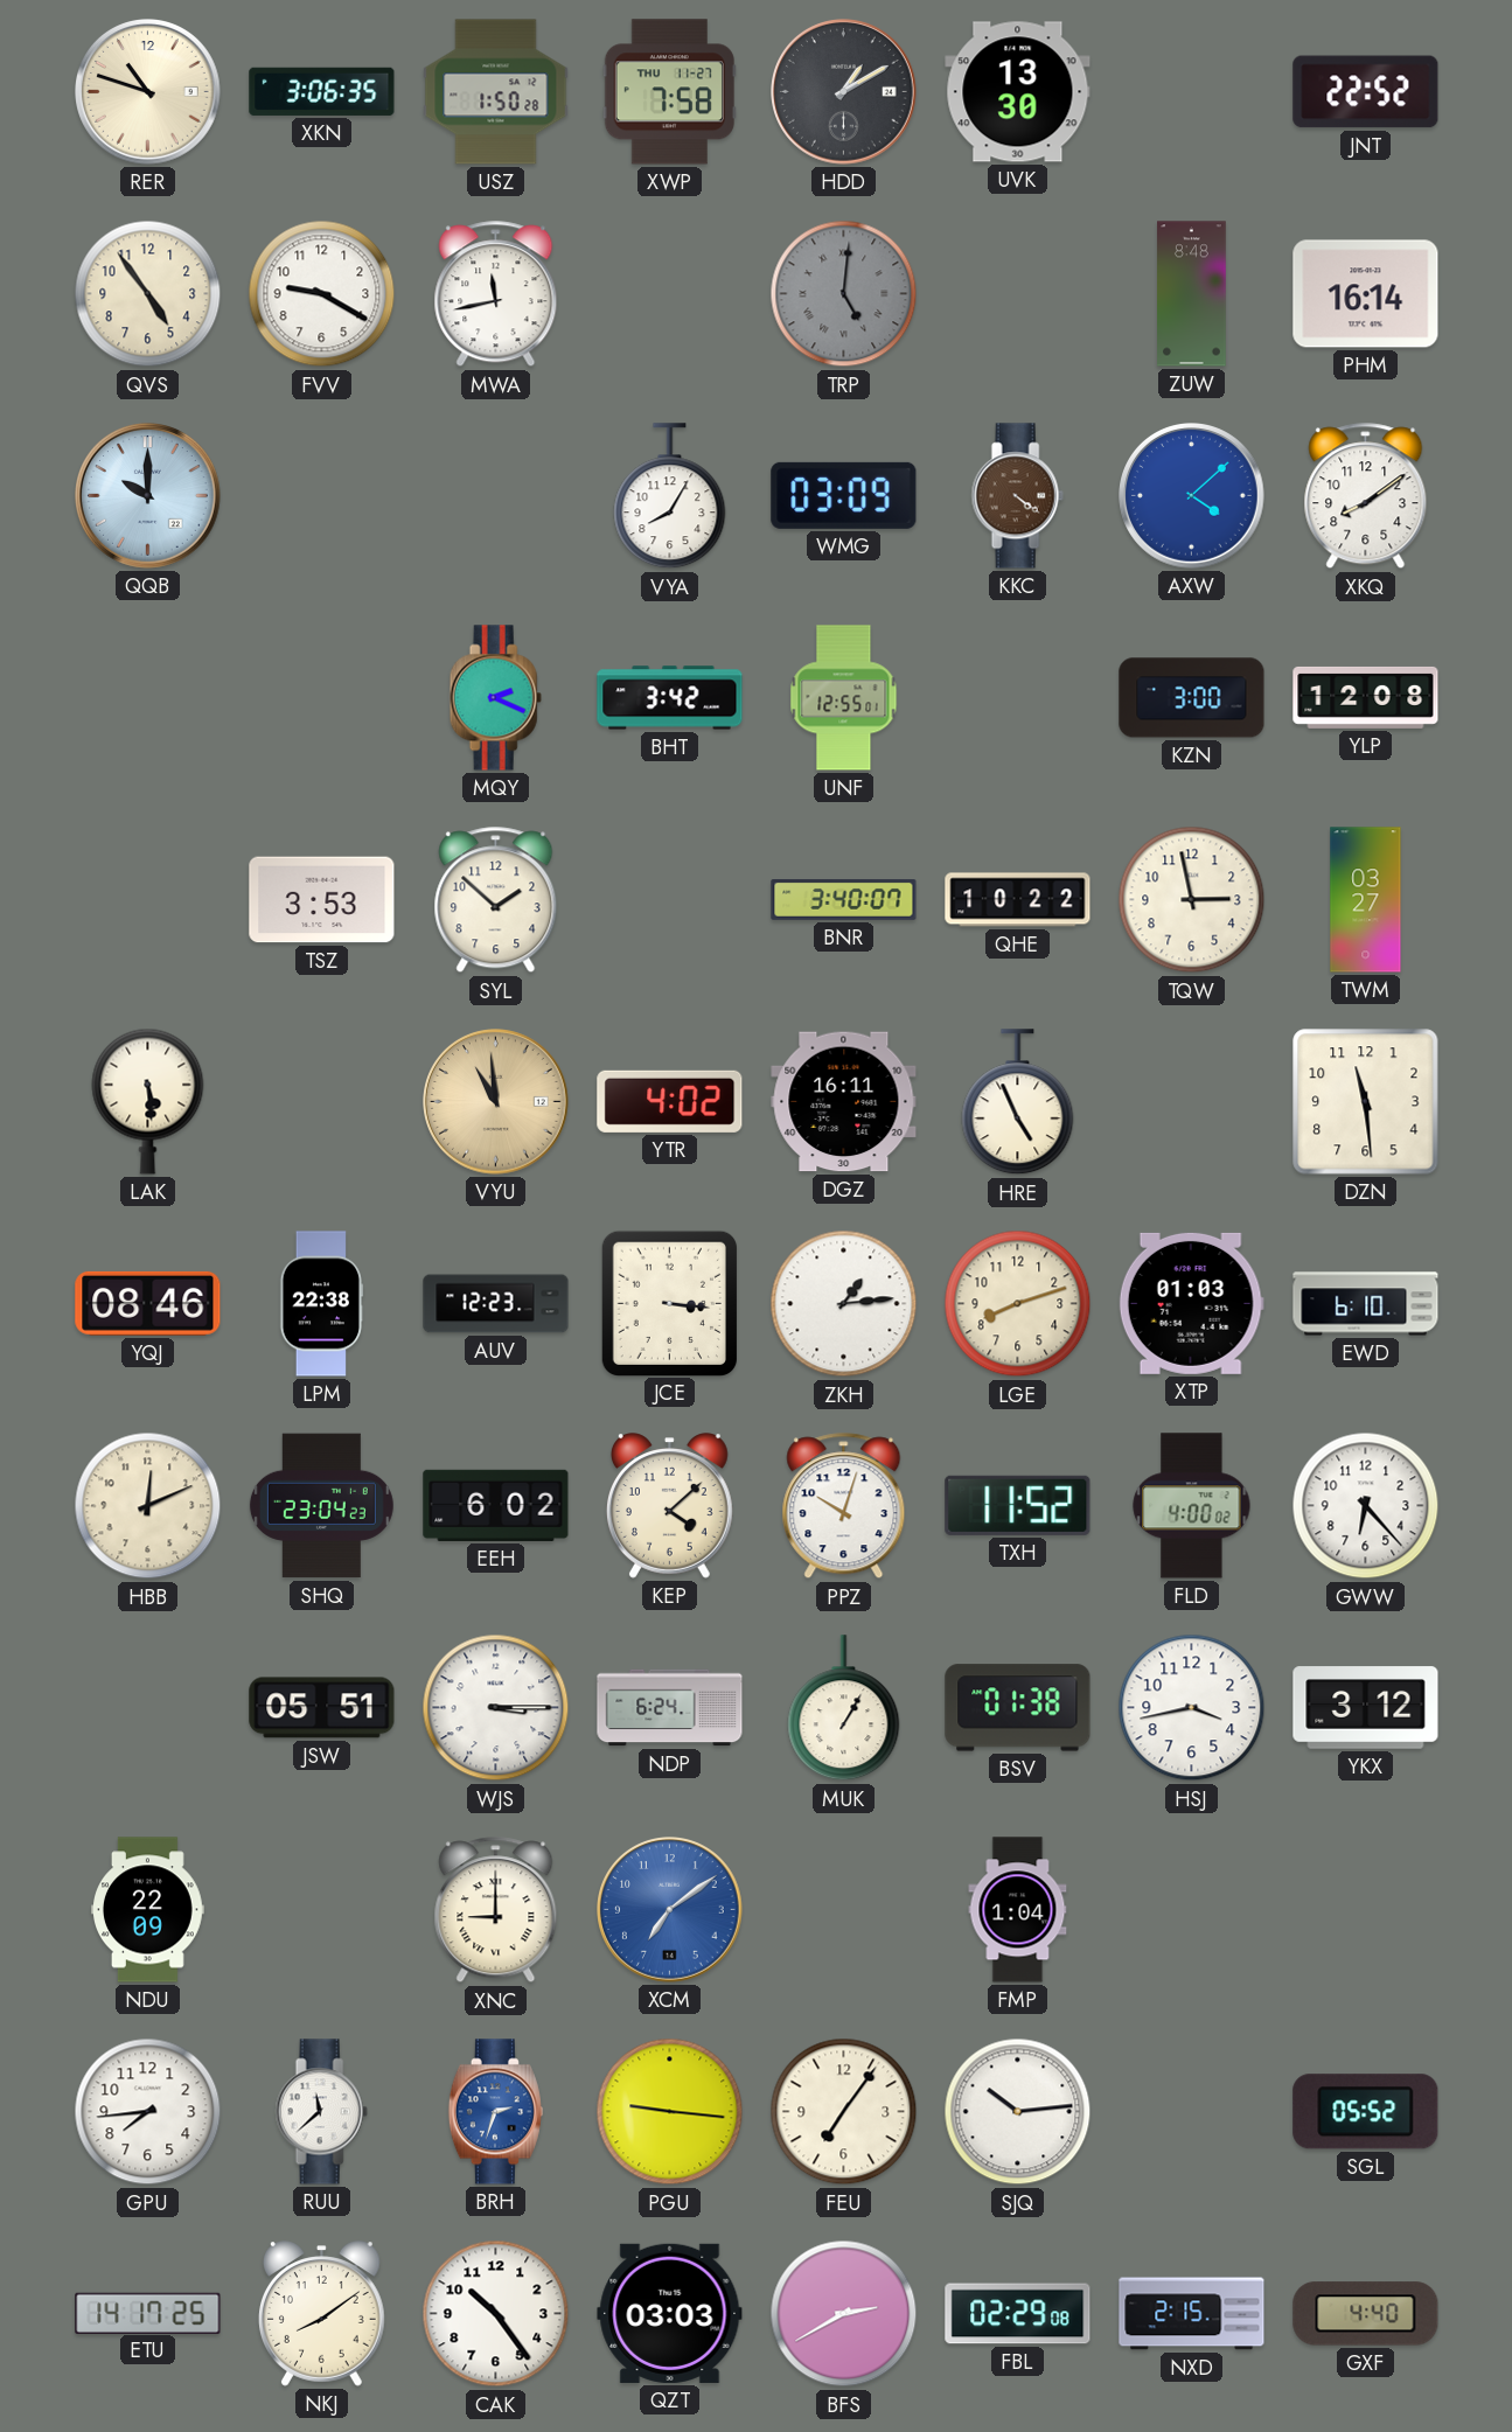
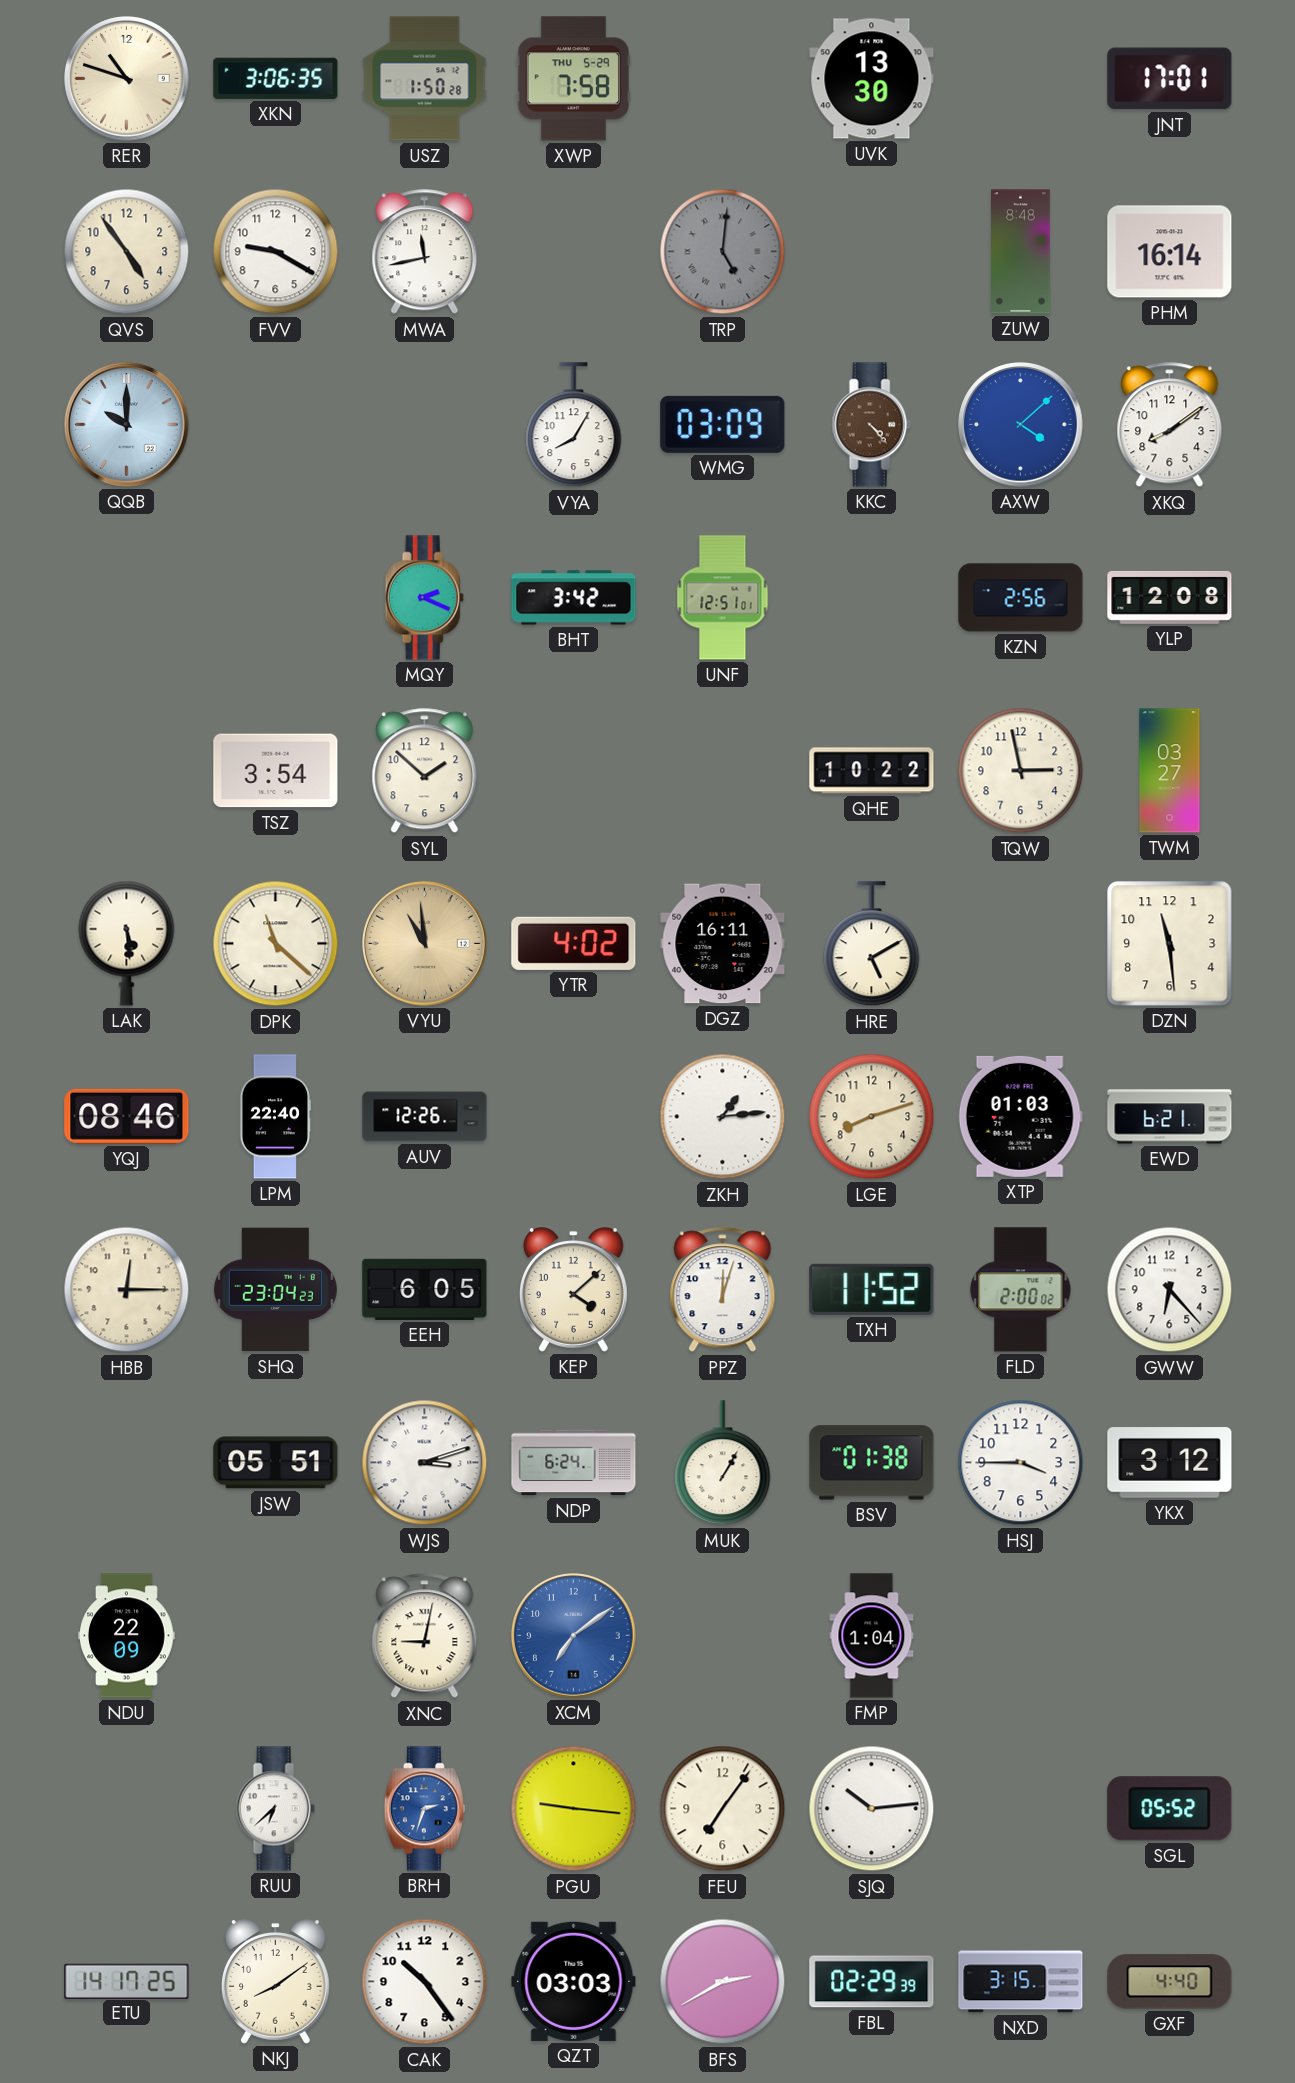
XWP date: THU 11-27 -> THU 5-29
HDD: 1:10 -> none
JNT: 22:52 -> 17:01
KKC: 4:21 -> 4:23
UNF: 12:55 -> 12:51
KZN: 3:00 -> 2:56
TSZ: 3:53 -> 3:54
BNR: 3:40 -> none
DPK: none -> 11:22
HRE: 4:56 -> 5:10
LPM: 22:38 -> 22:40
AUV: 12:23 -> 12:26
JCE: 3:16 -> none
EWD: 6:10 -> 6:21
HBB: 12:11 -> 12:15
EEH: 6:02 -> 6:05
PPZ: 10:03 -> 12:03
FLD: 4:00 -> 2:00
WJS: 3:15 -> 3:12
HSJ: 3:43 -> 3:45
XNC: 9:00 -> 9:02
GPU: 7:44 -> none
RUU: 11:38 -> 6:38
FBL: 02:29:08 -> 02:29:39
NXD: 2:15 -> 3:15
